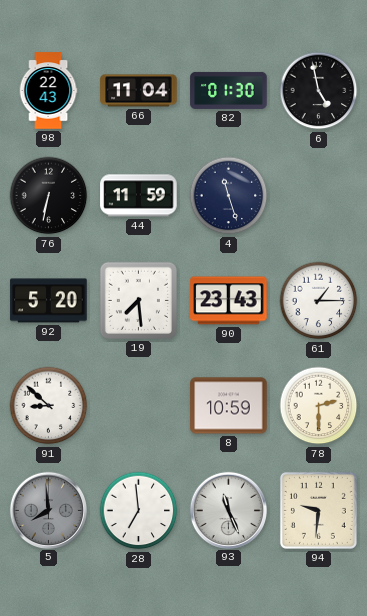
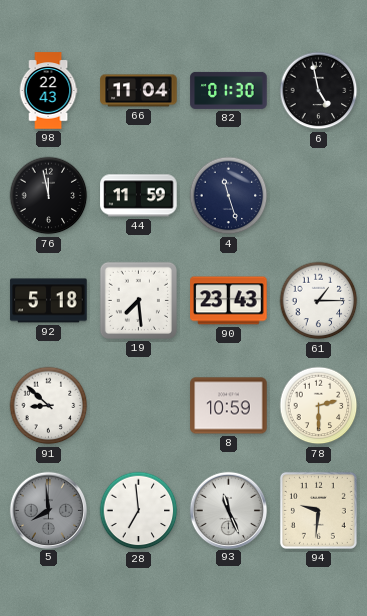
76: 6:32 -> 11:58
92: 5:20 -> 5:18
